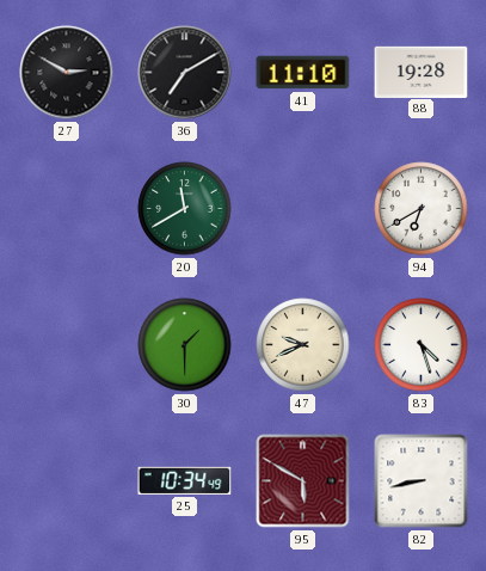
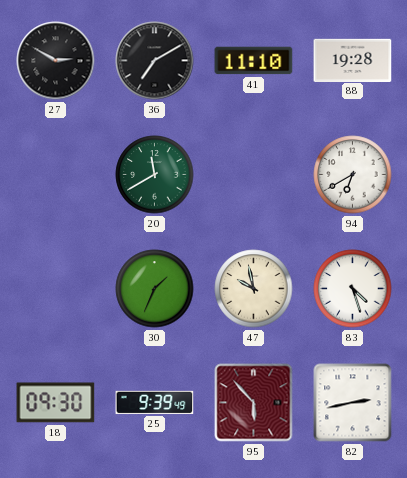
30: 1:30 -> 1:34
47: 9:41 -> 9:58
18: none -> 09:30
25: 10:34 -> 9:39
95: 5:50 -> 5:53
82: 8:43 -> 2:43
